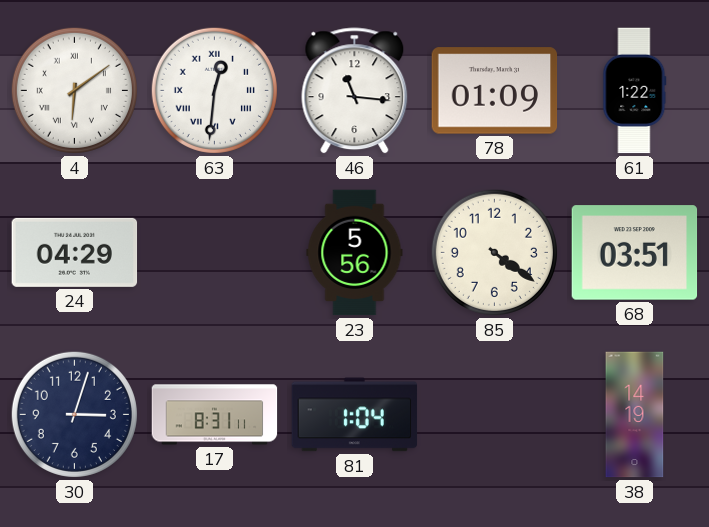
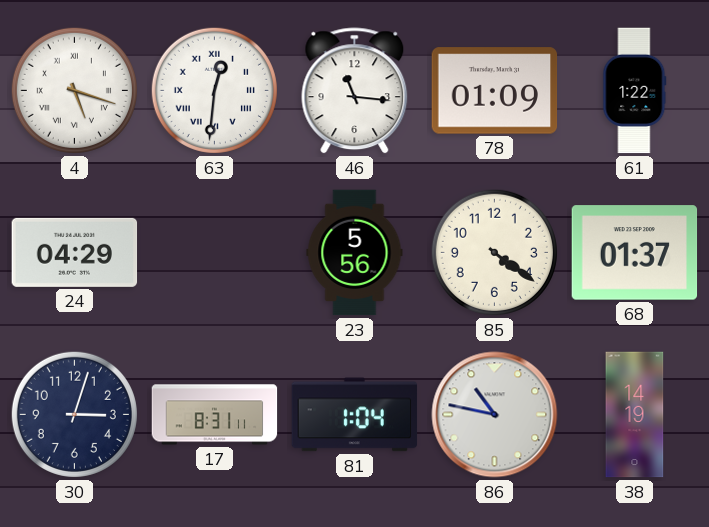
4: 6:09 -> 5:18
68: 03:51 -> 01:37
86: none -> 10:47
